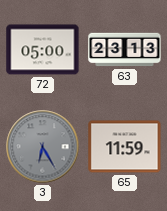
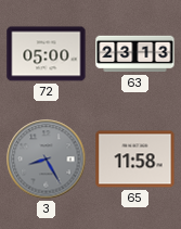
3: 6:25 -> 8:25
65: 11:59 -> 11:58
